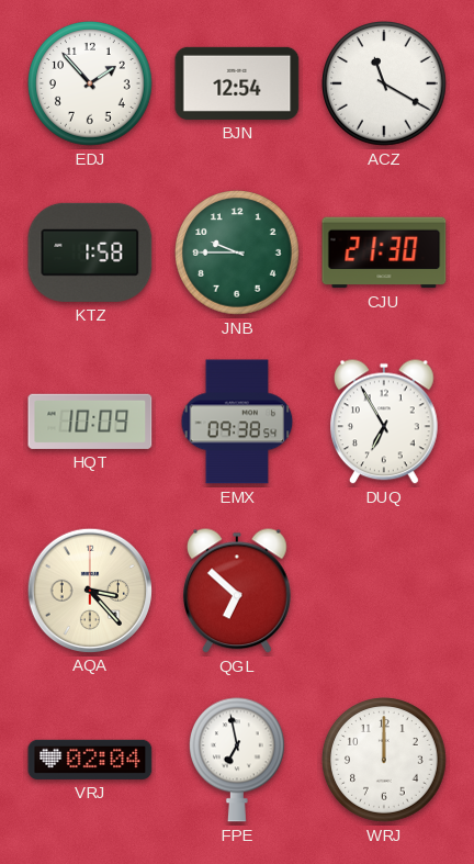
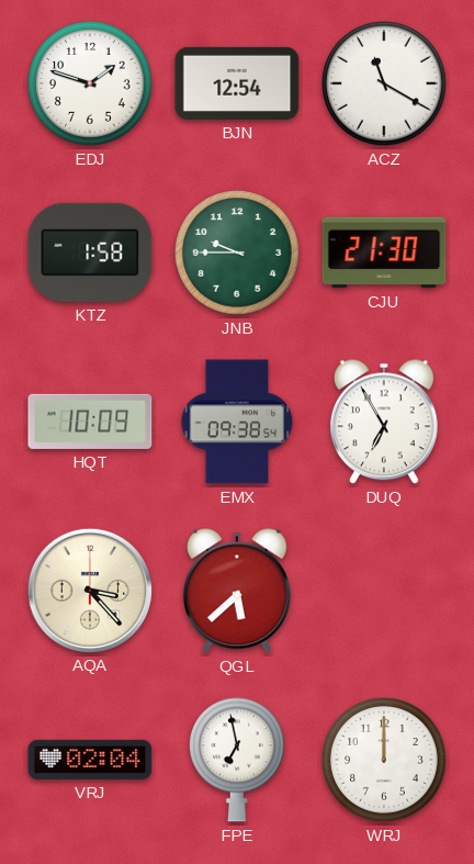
EDJ: 1:53 -> 1:48
QGL: 6:52 -> 5:38
